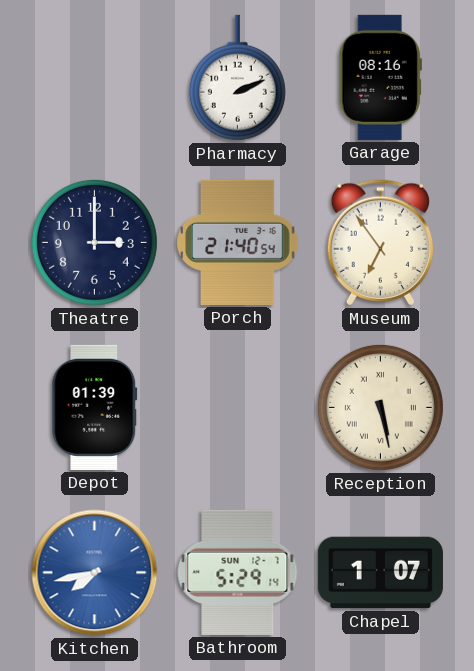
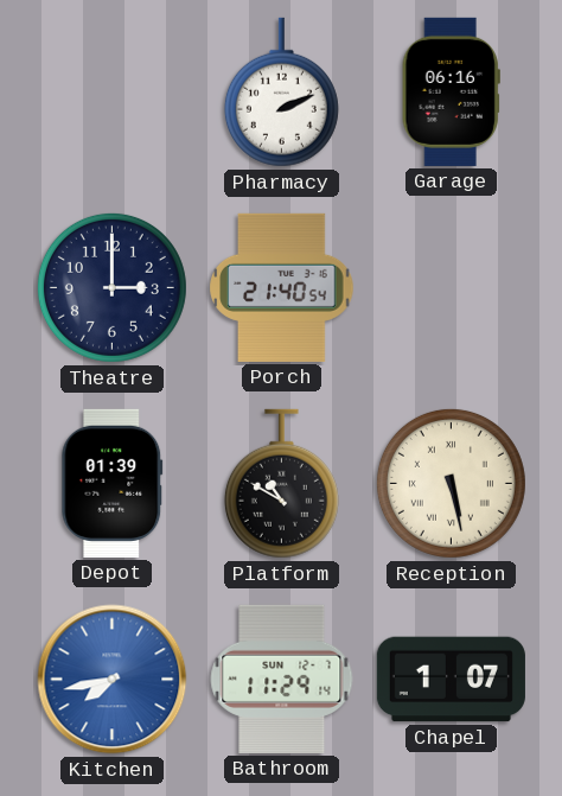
Garage: 08:16 -> 06:16
Museum: 6:54 -> none
Platform: none -> 10:50
Bathroom: 5:29 -> 11:29
